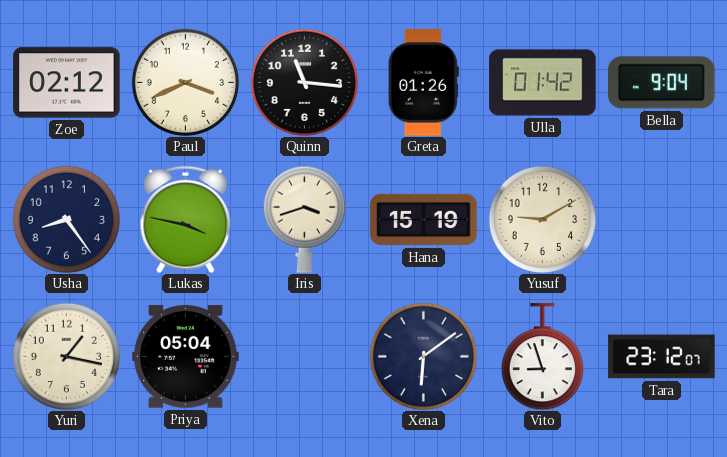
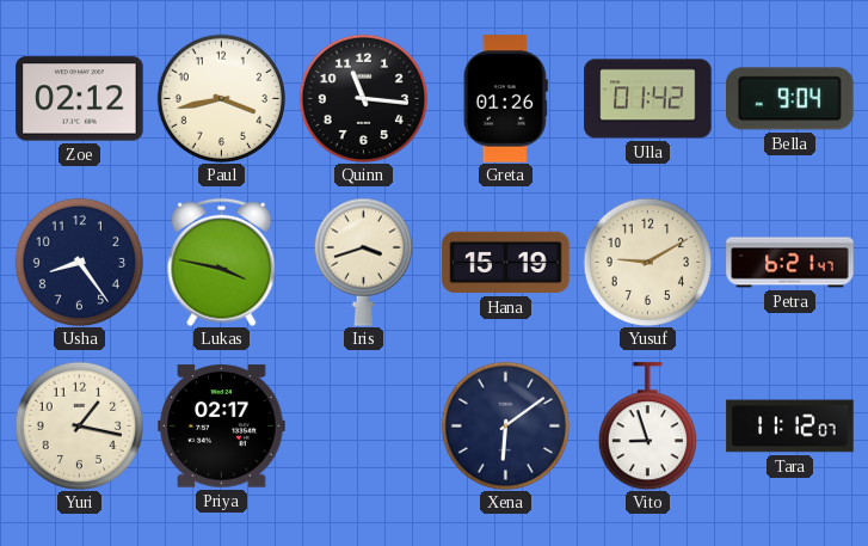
Paul: 3:41 -> 3:43
Petra: none -> 6:21
Priya: 05:04 -> 02:17
Tara: 23:12 -> 11:12
